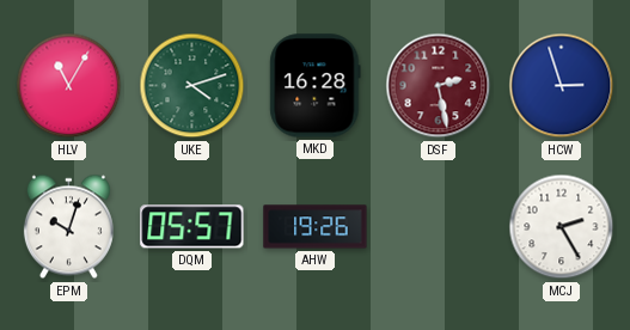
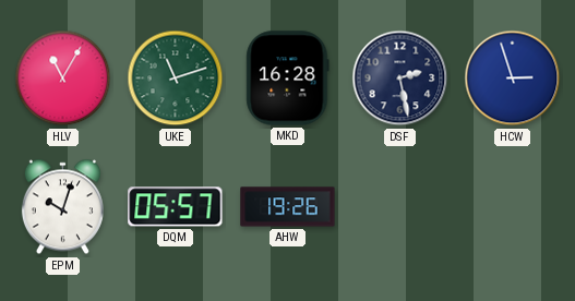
UKE: 4:12 -> 11:12
DSF dial: burgundy -> navy
MCJ: 2:25 -> none
